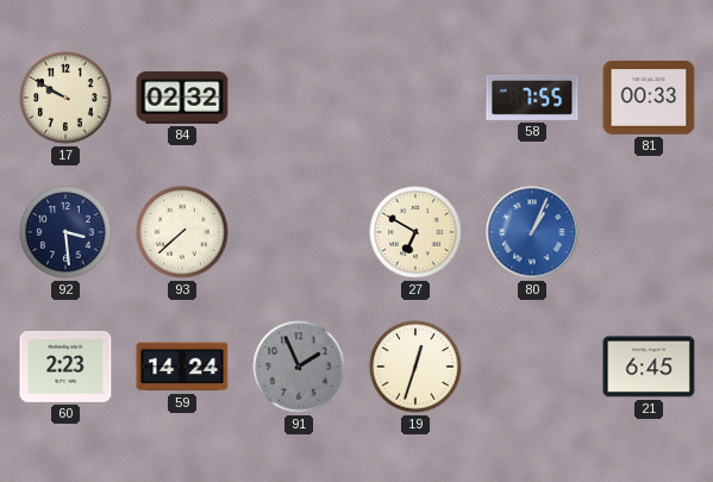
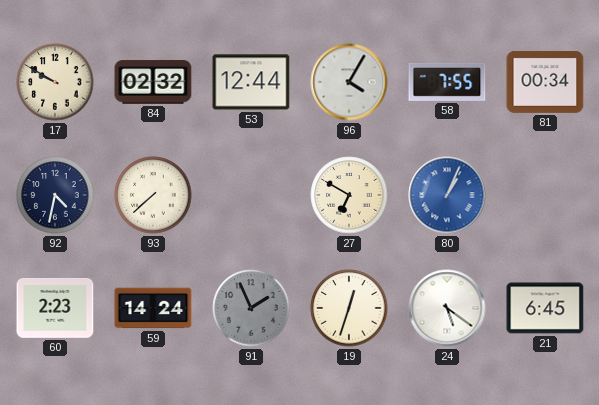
53: none -> 12:44
96: none -> 4:05
81: 00:33 -> 00:34
92: 3:29 -> 4:32
24: none -> 5:21
